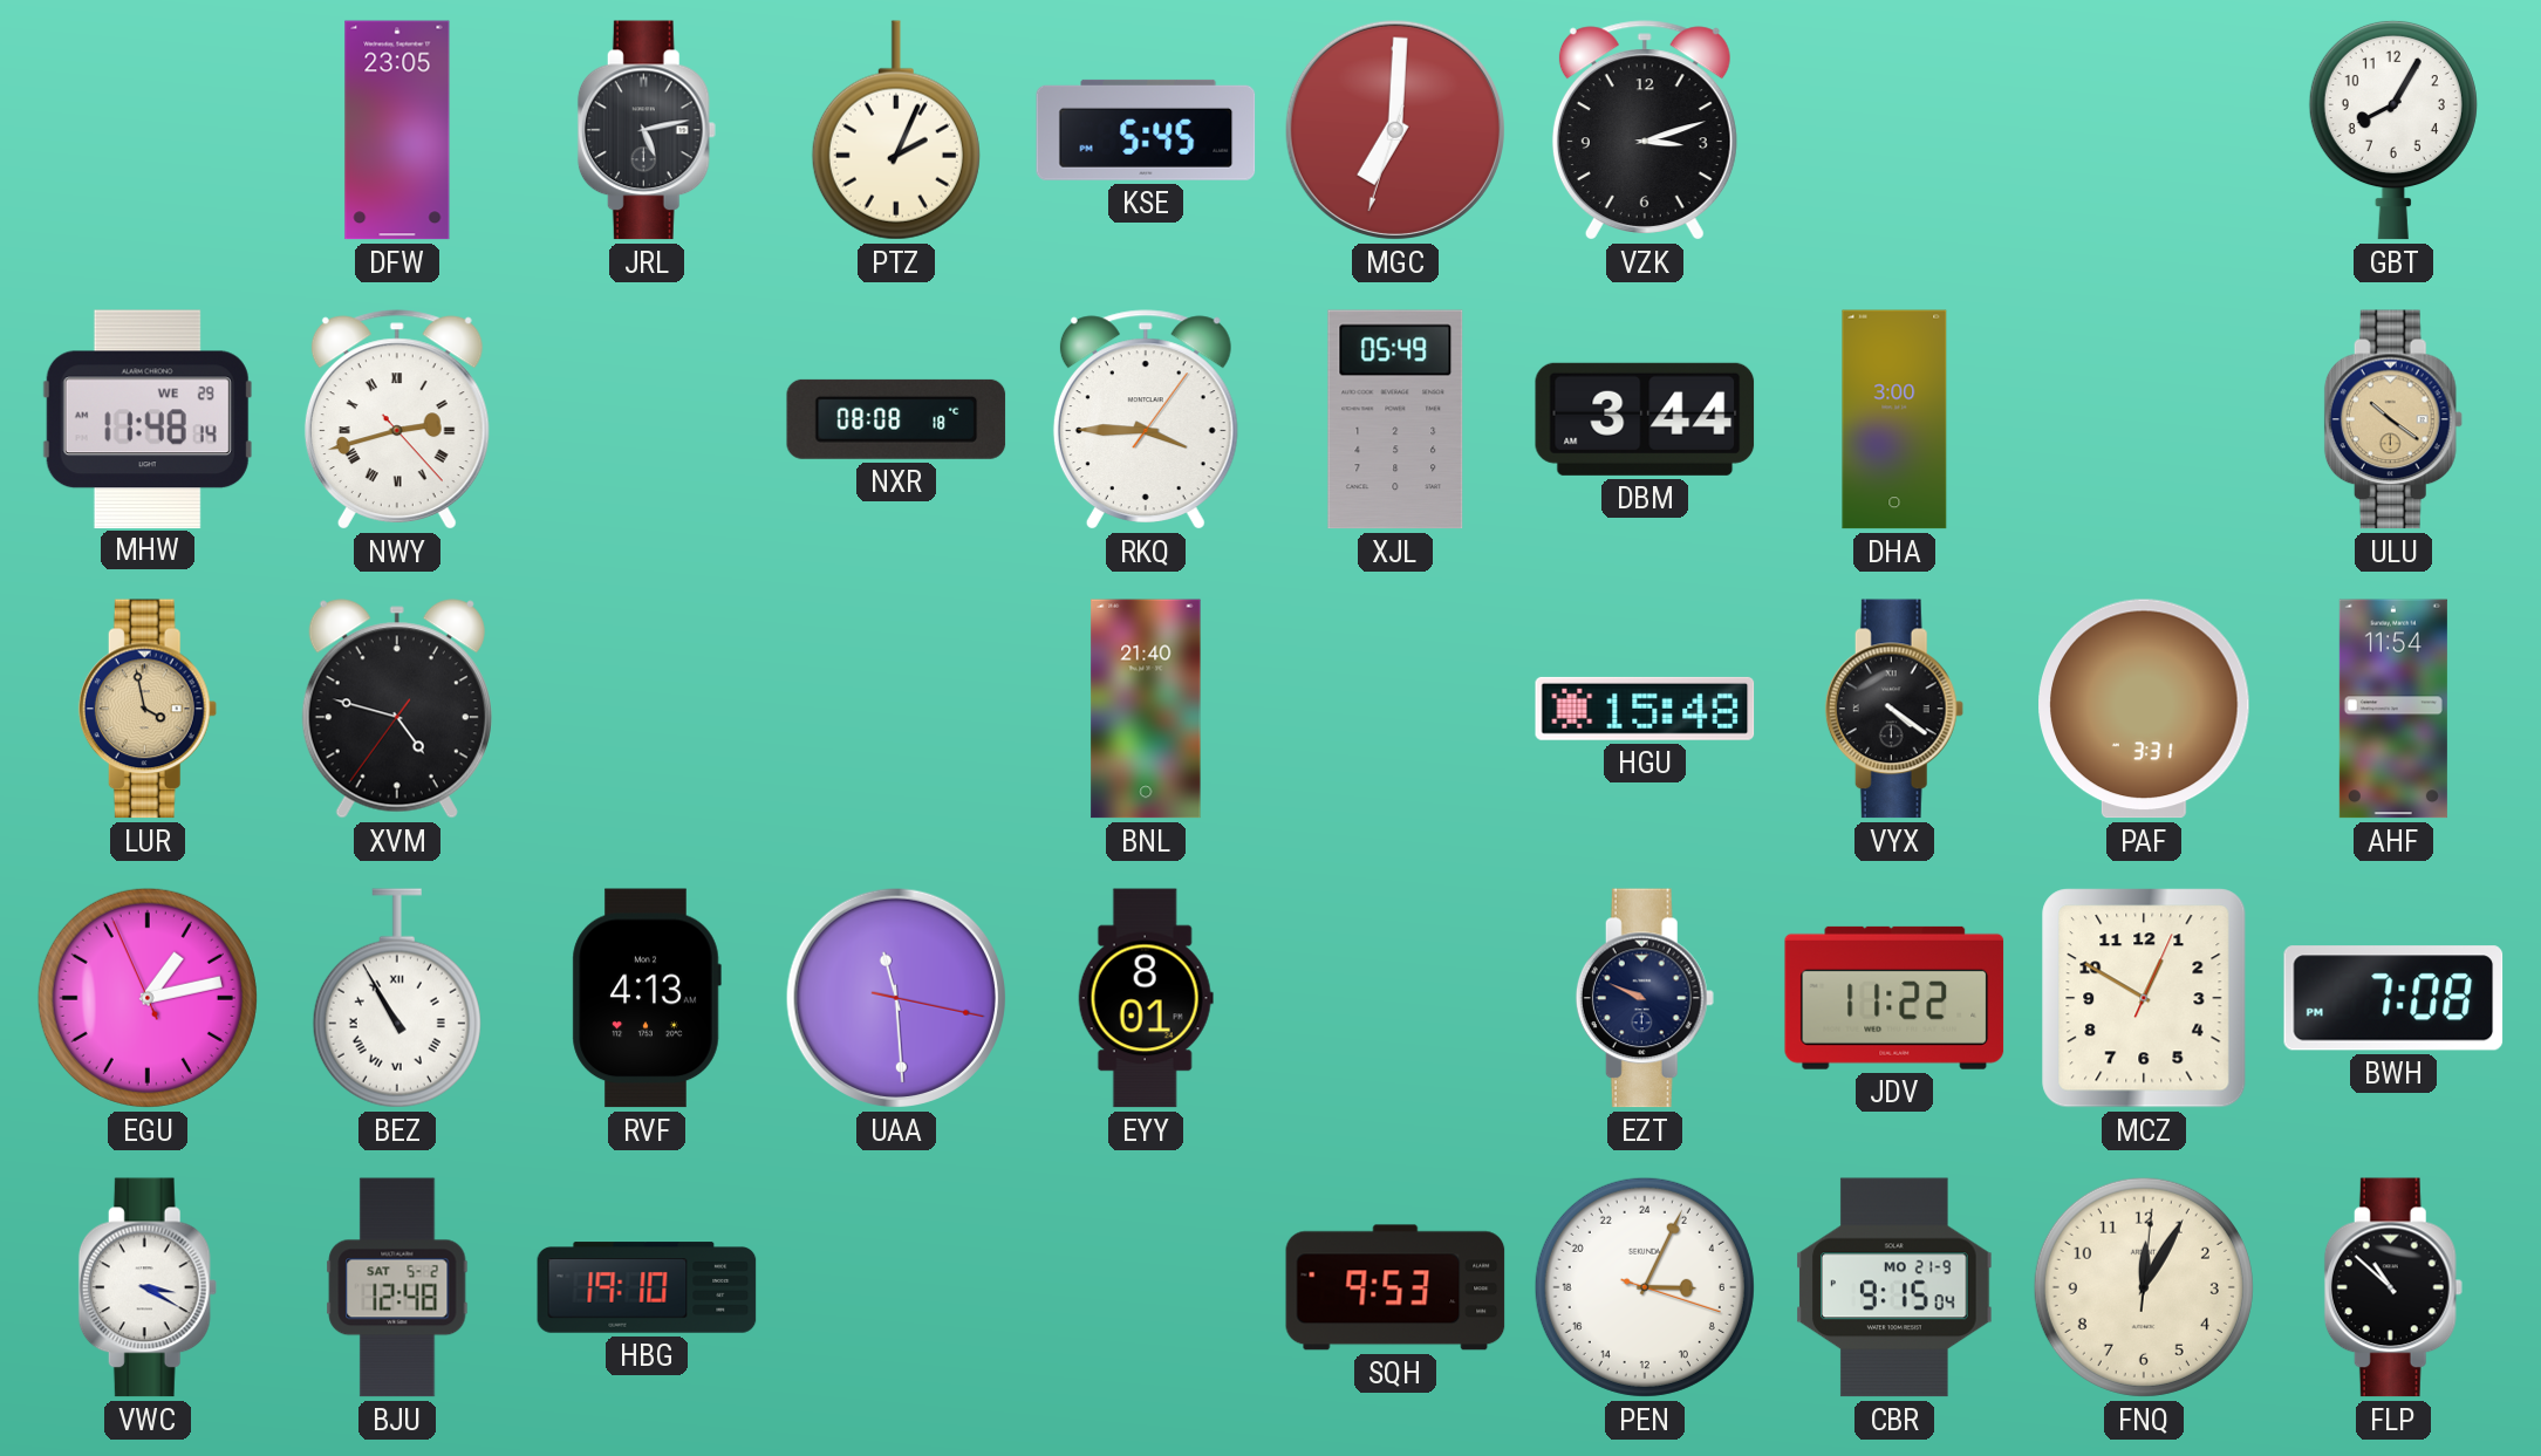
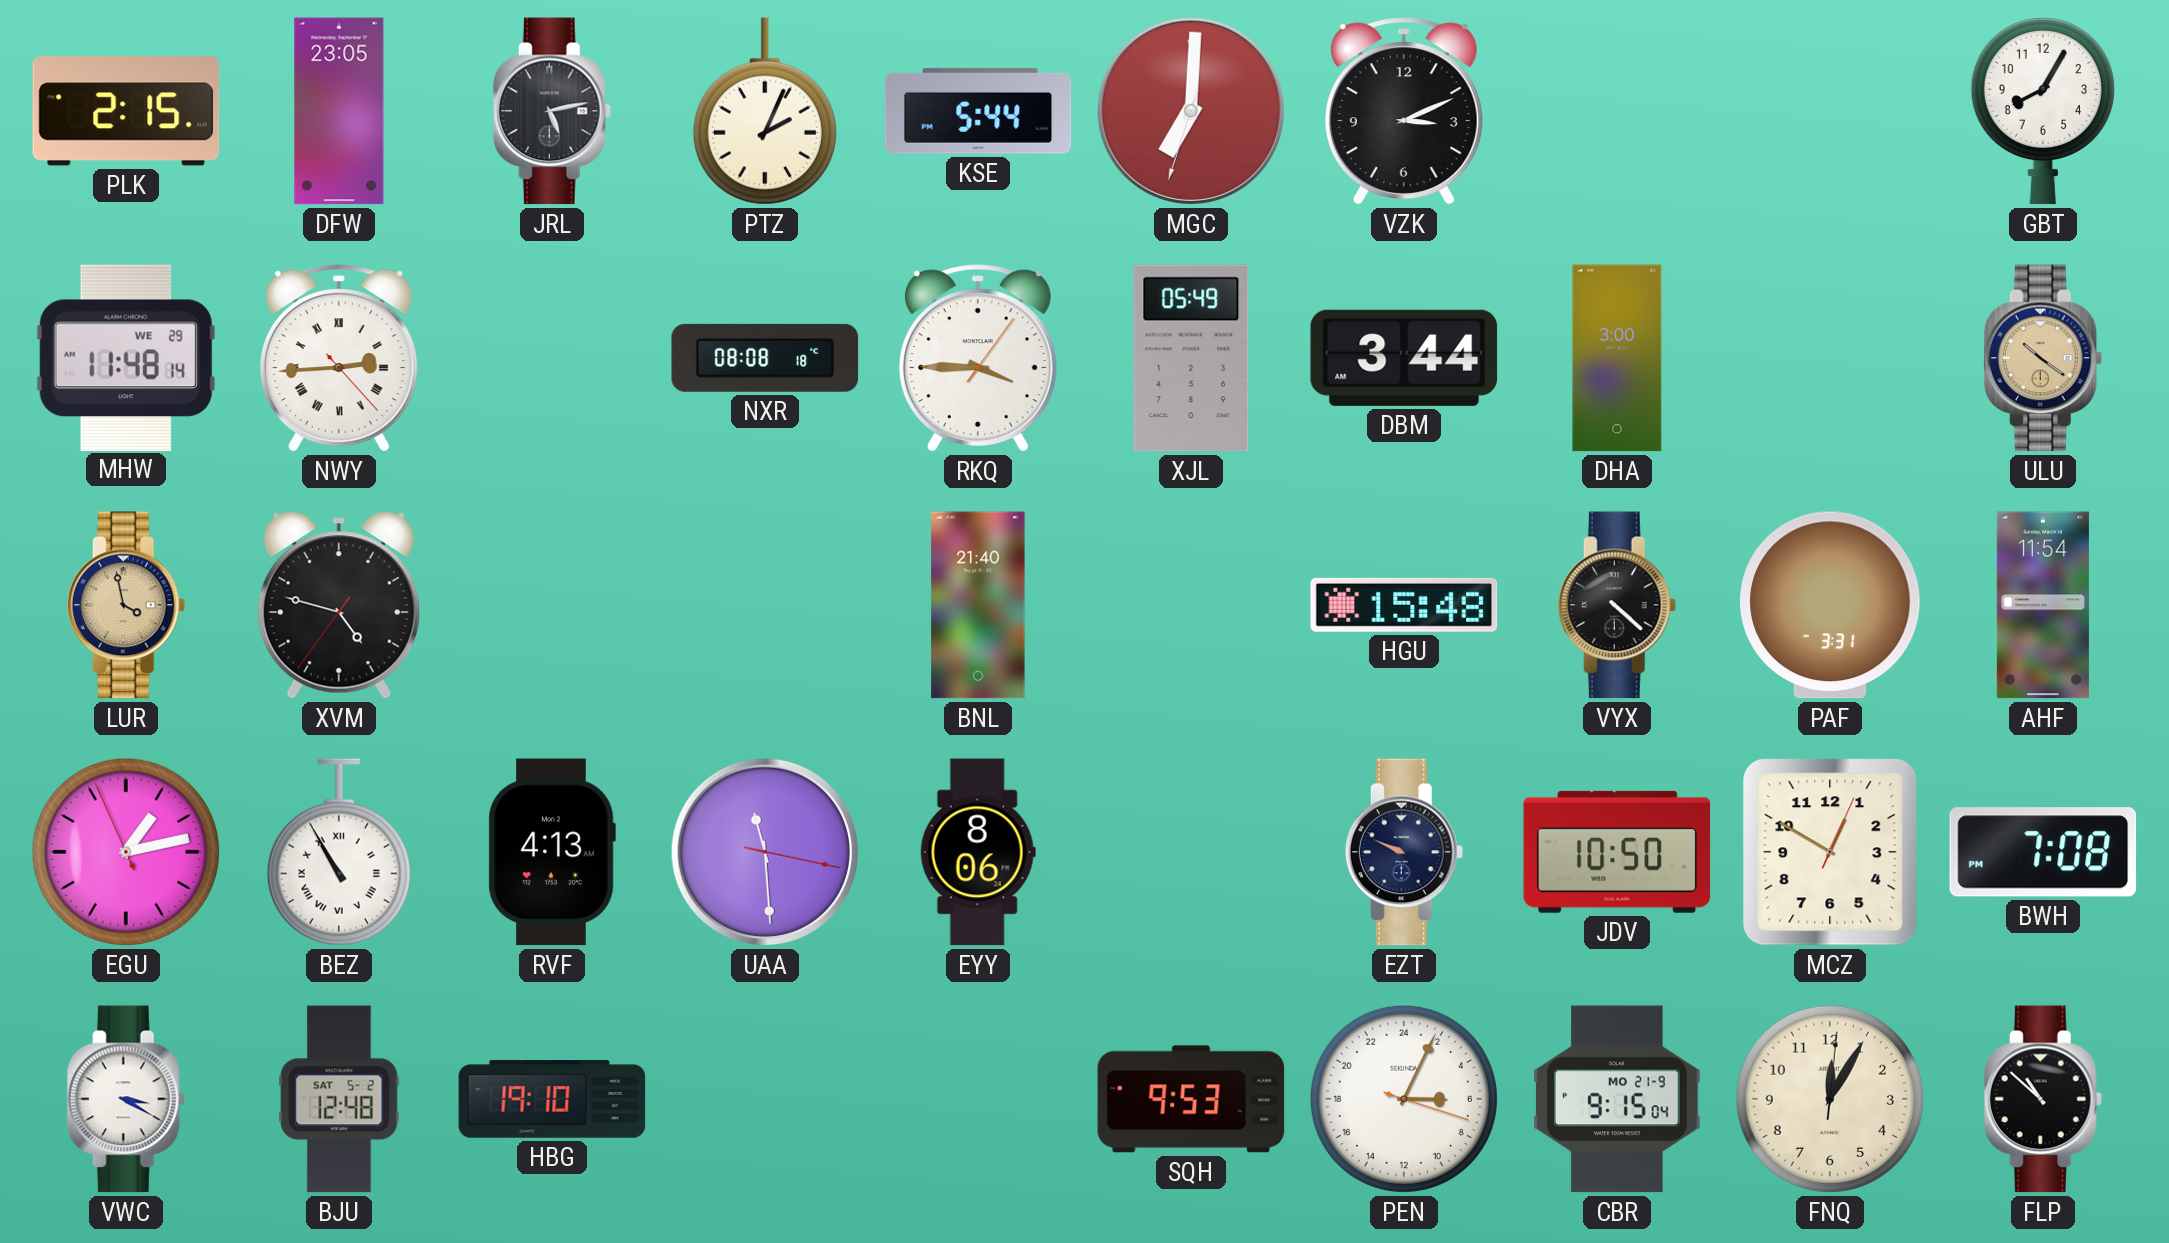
PLK: none -> 2:15
KSE: 5:45 -> 5:44
VZK: 3:12 -> 3:11
NWY: 2:42 -> 2:44
VYX: 4:21 -> 4:22
EYY: 8:01 -> 8:06
JDV: 11:22 -> 10:50
